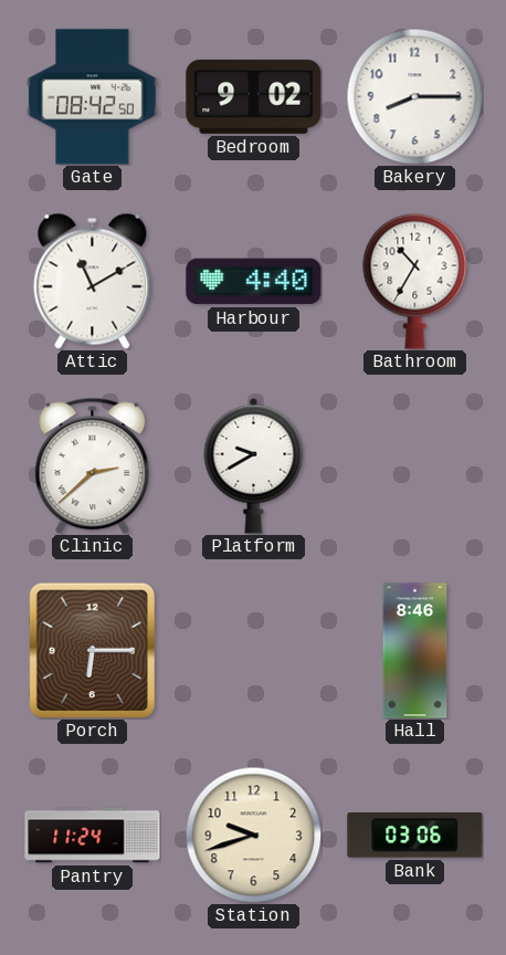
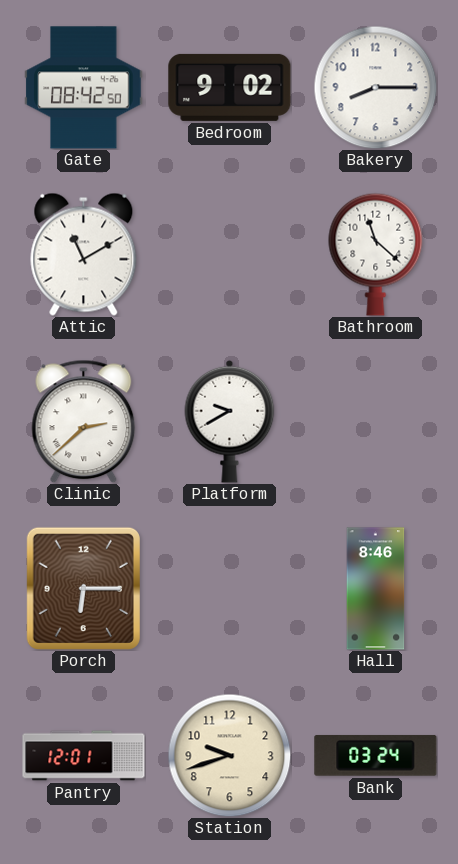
Harbour: 4:40 -> none
Bathroom: 10:35 -> 11:22
Pantry: 11:24 -> 12:01
Bank: 03:06 -> 03:24
